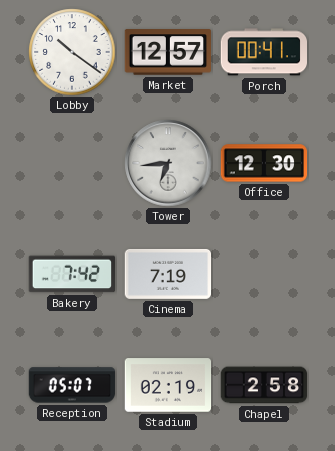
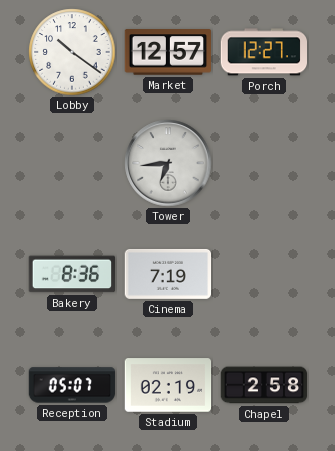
Porch: 00:41 -> 12:27
Office: 12:30 -> none
Bakery: 7:42 -> 8:36
